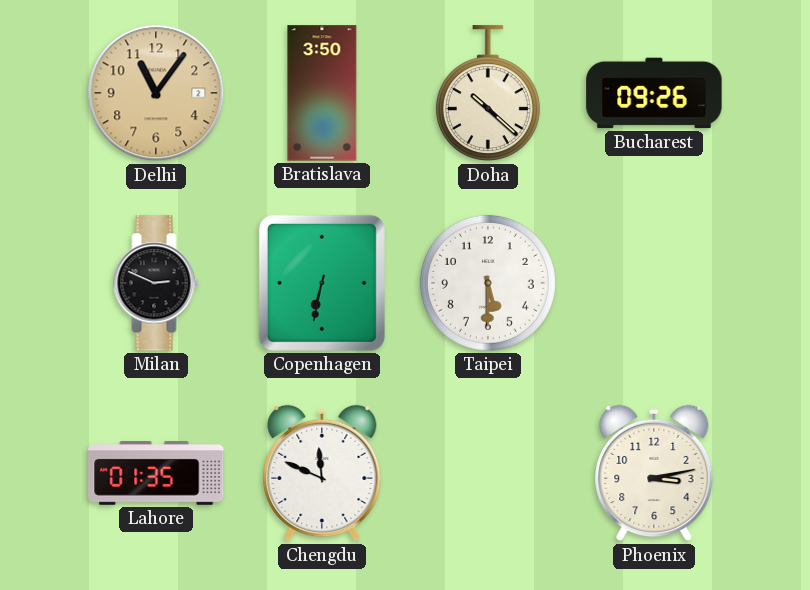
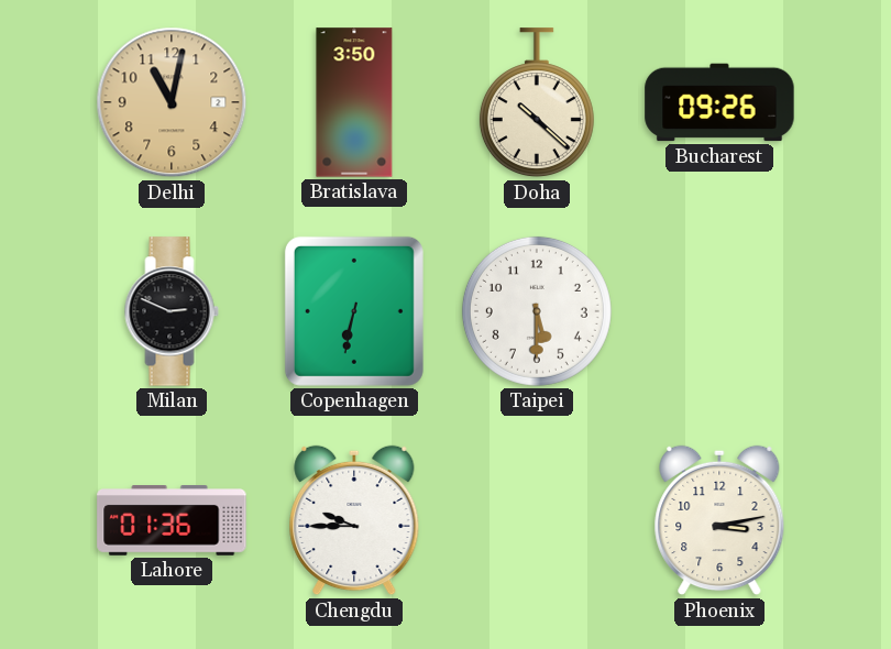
Delhi: 11:06 -> 11:02
Lahore: 01:35 -> 01:36
Chengdu: 11:49 -> 9:45
